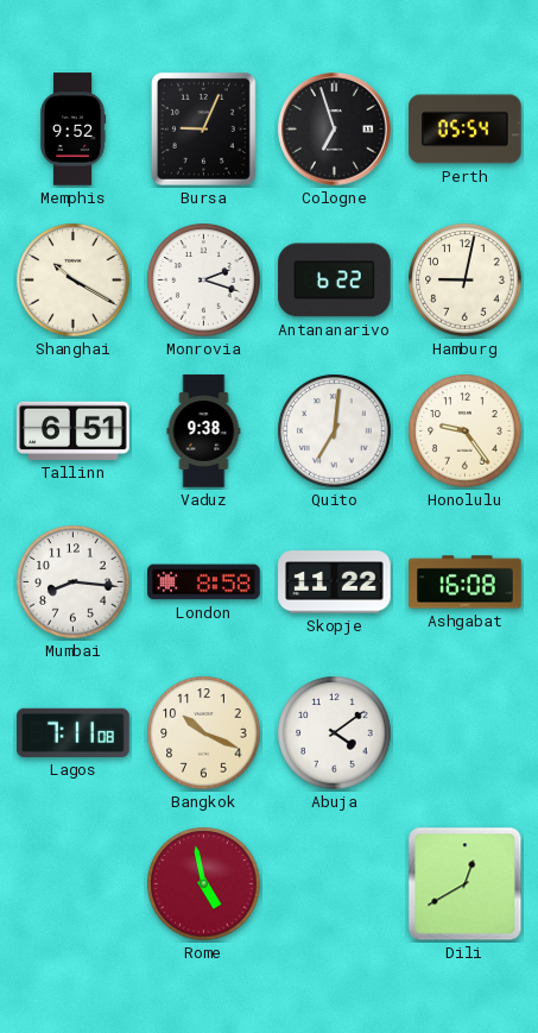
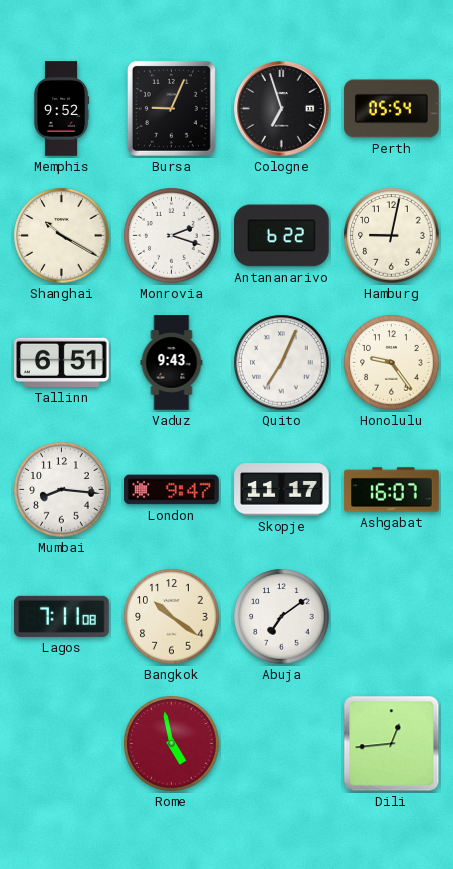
Vaduz: 9:38 -> 9:43
Quito: 7:01 -> 7:04
London: 8:58 -> 9:47
Skopje: 11:22 -> 11:17
Ashgabat: 16:08 -> 16:07
Bangkok: 10:19 -> 10:21
Abuja: 4:09 -> 7:09
Dili: 12:40 -> 12:44
